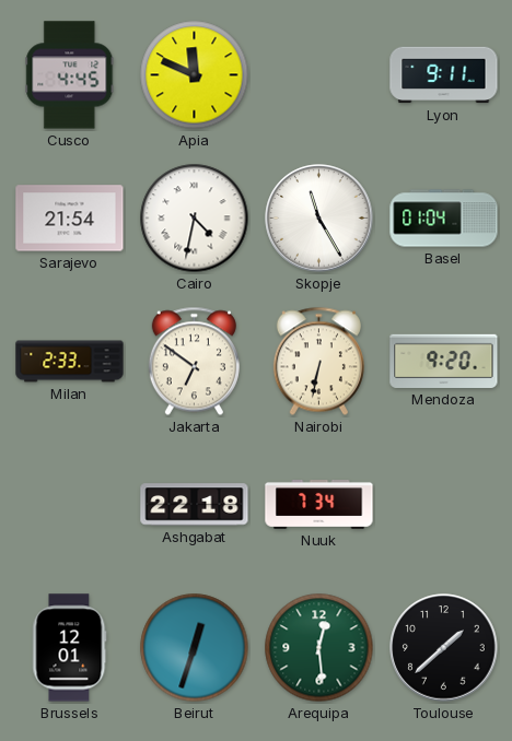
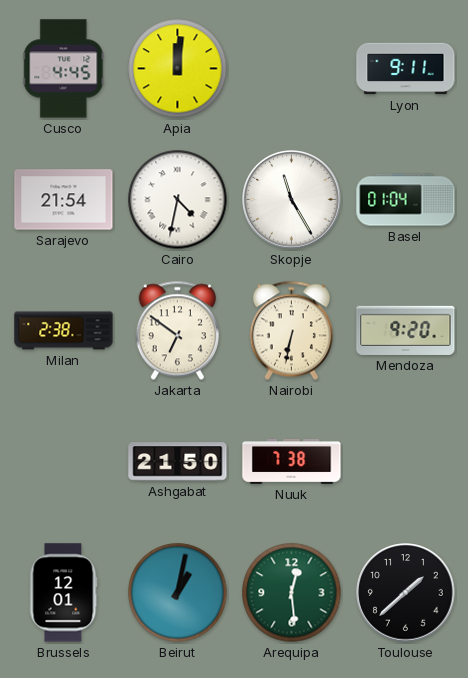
Apia: 11:49 -> 12:01
Milan: 2:33 -> 2:38
Ashgabat: 22:18 -> 21:50
Nuuk: 7:34 -> 7:38
Beirut: 12:33 -> 1:02
